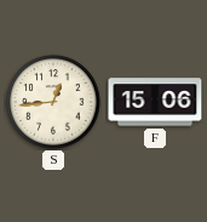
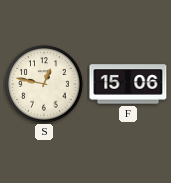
S: 12:44 -> 12:47
